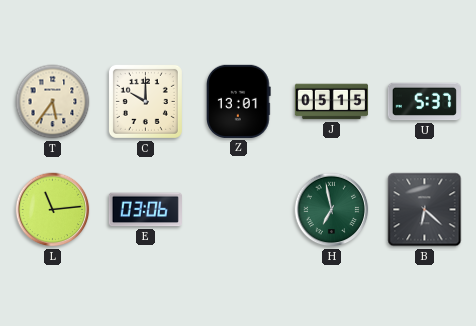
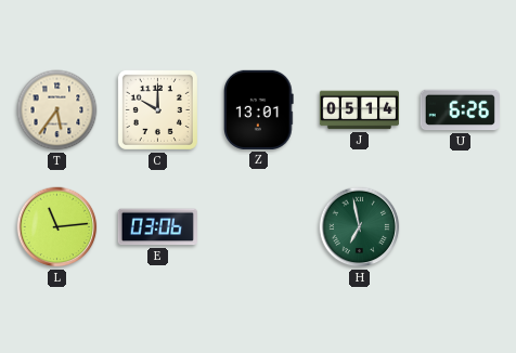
J: 05:15 -> 05:14
U: 5:37 -> 6:26
B: 6:22 -> none
